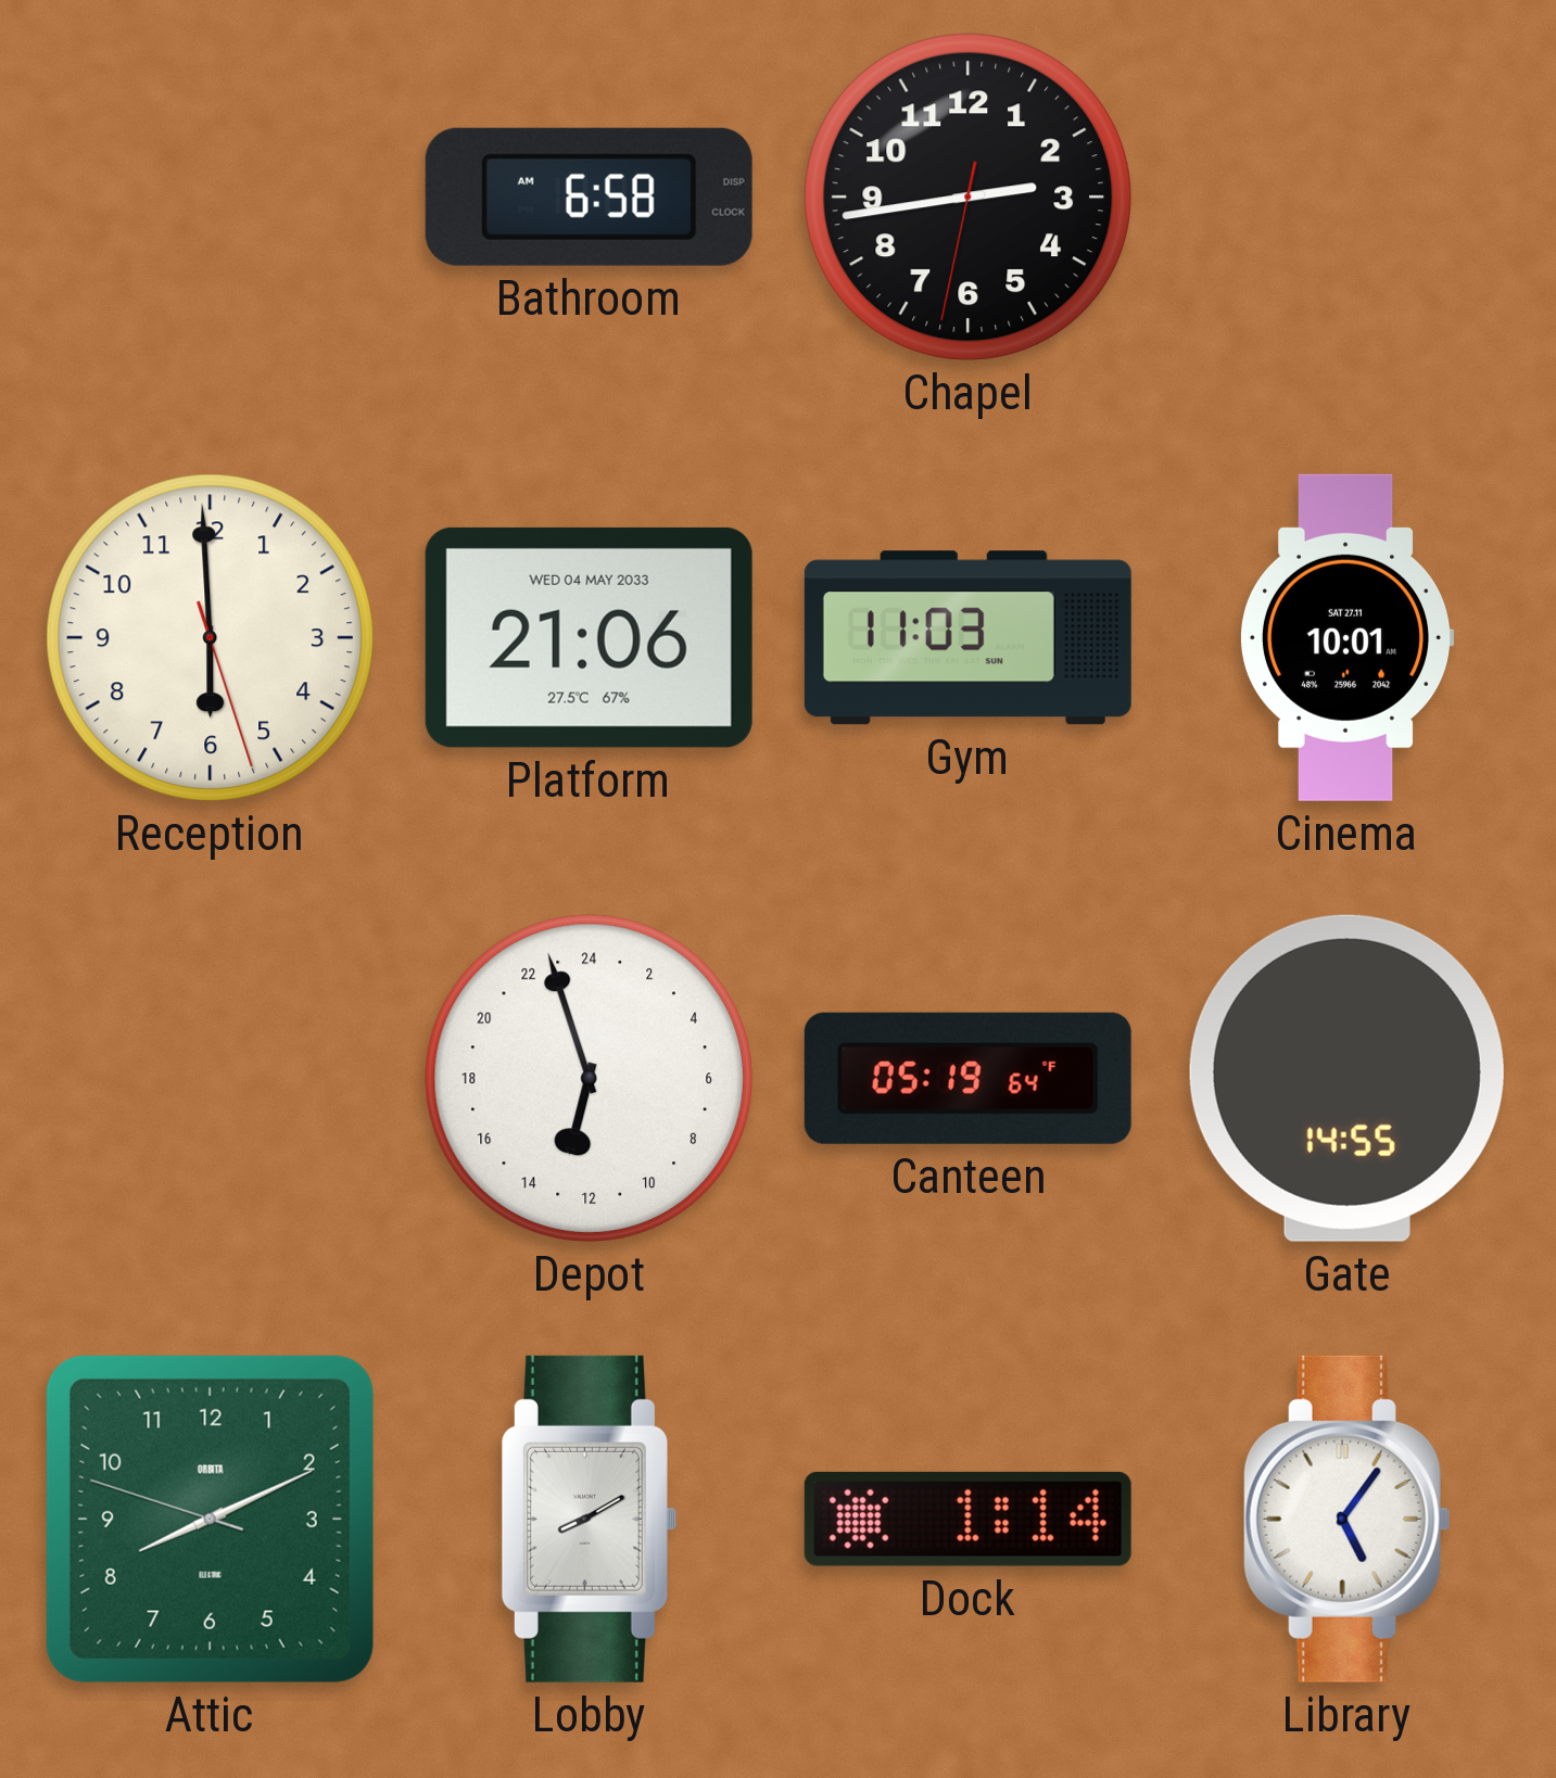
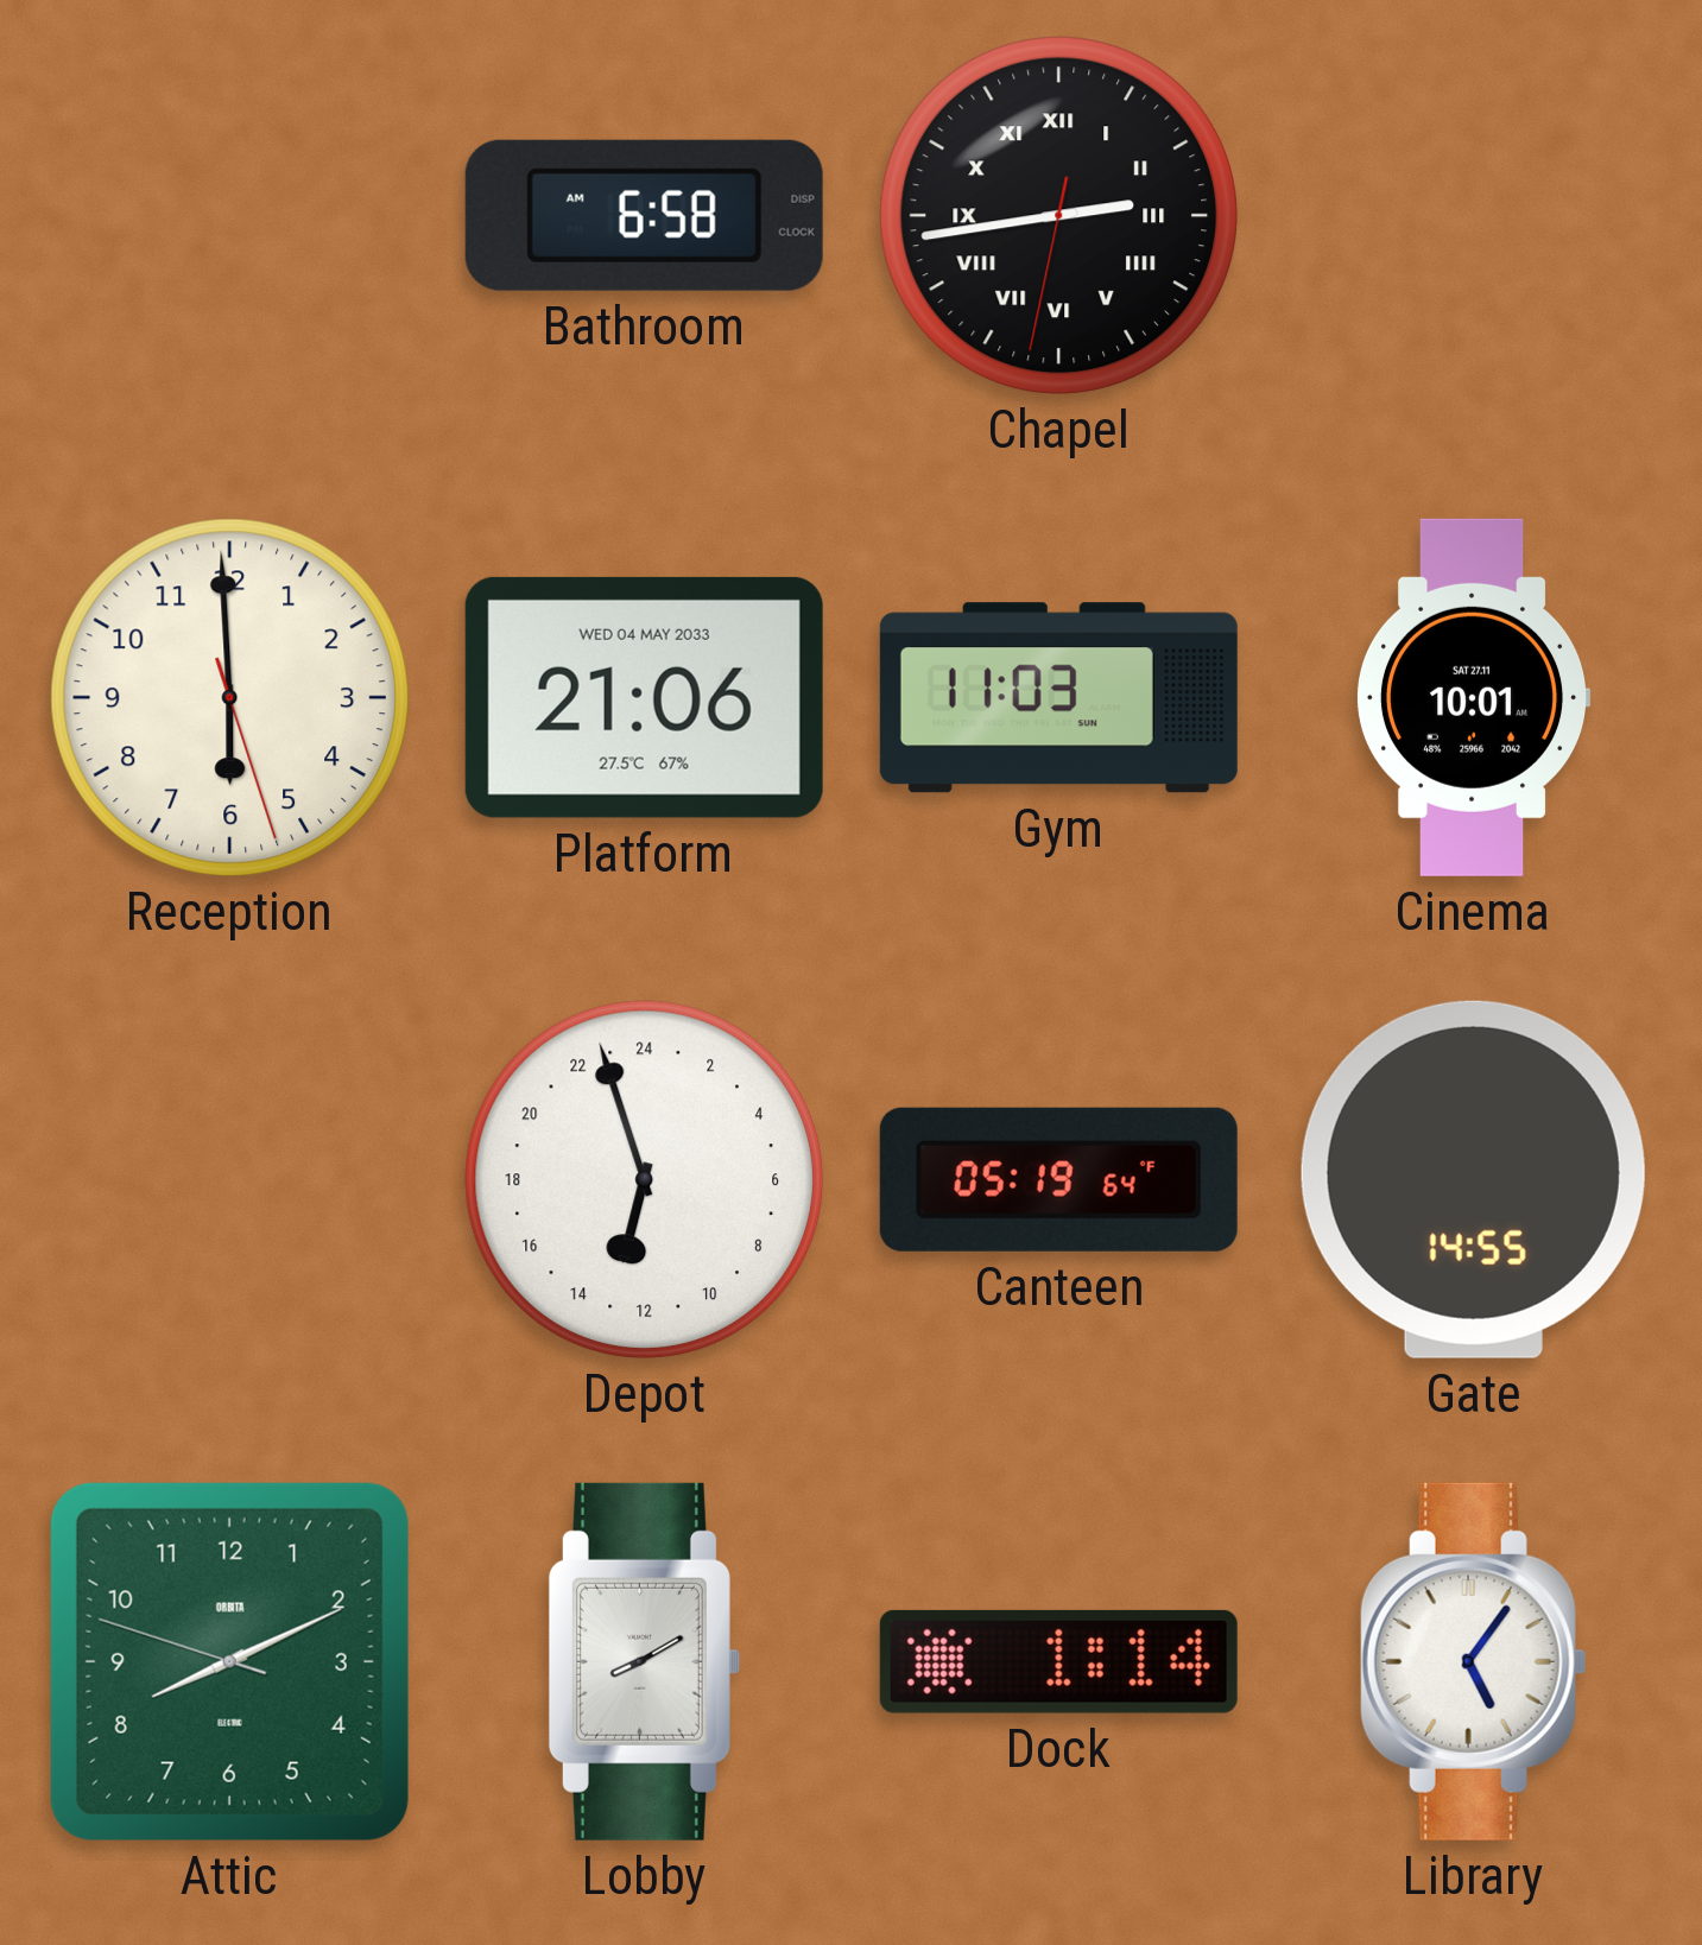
Chapel numerals: Arabic -> Roman
